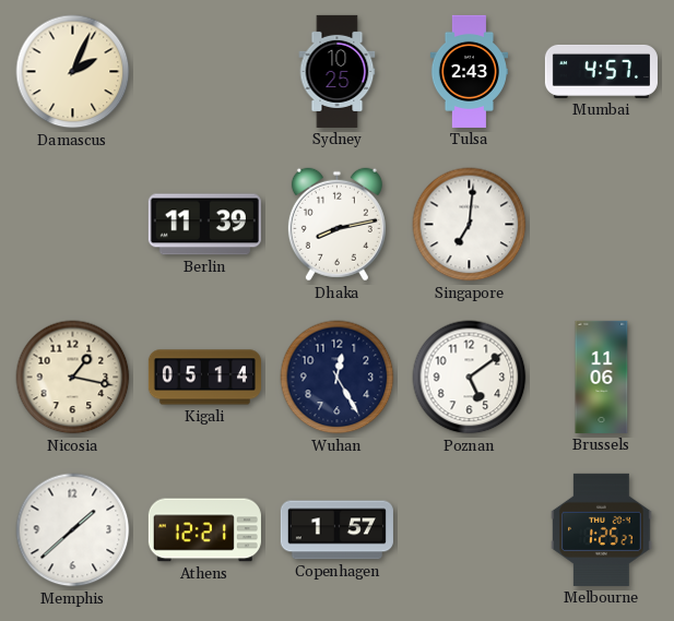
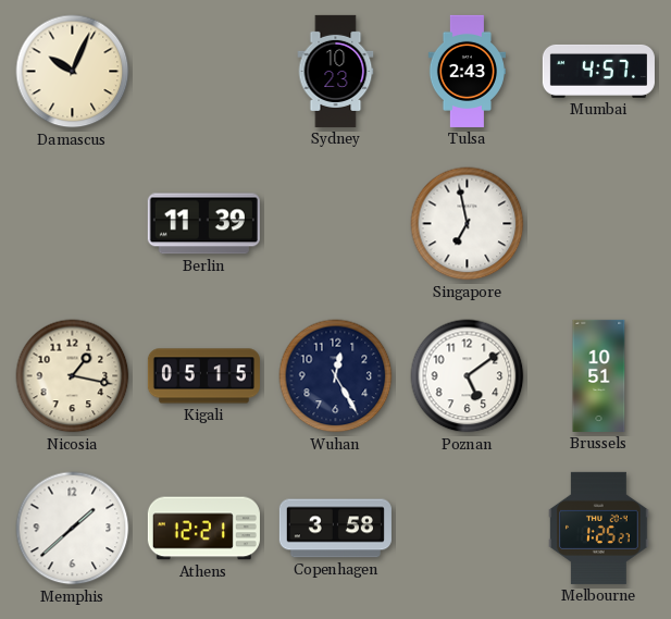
Damascus: 2:04 -> 10:04
Sydney: 10:25 -> 10:23
Dhaka: 8:13 -> none
Singapore: 7:01 -> 6:58
Kigali: 05:14 -> 05:15
Brussels: 11:06 -> 10:51
Copenhagen: 1:57 -> 3:58
